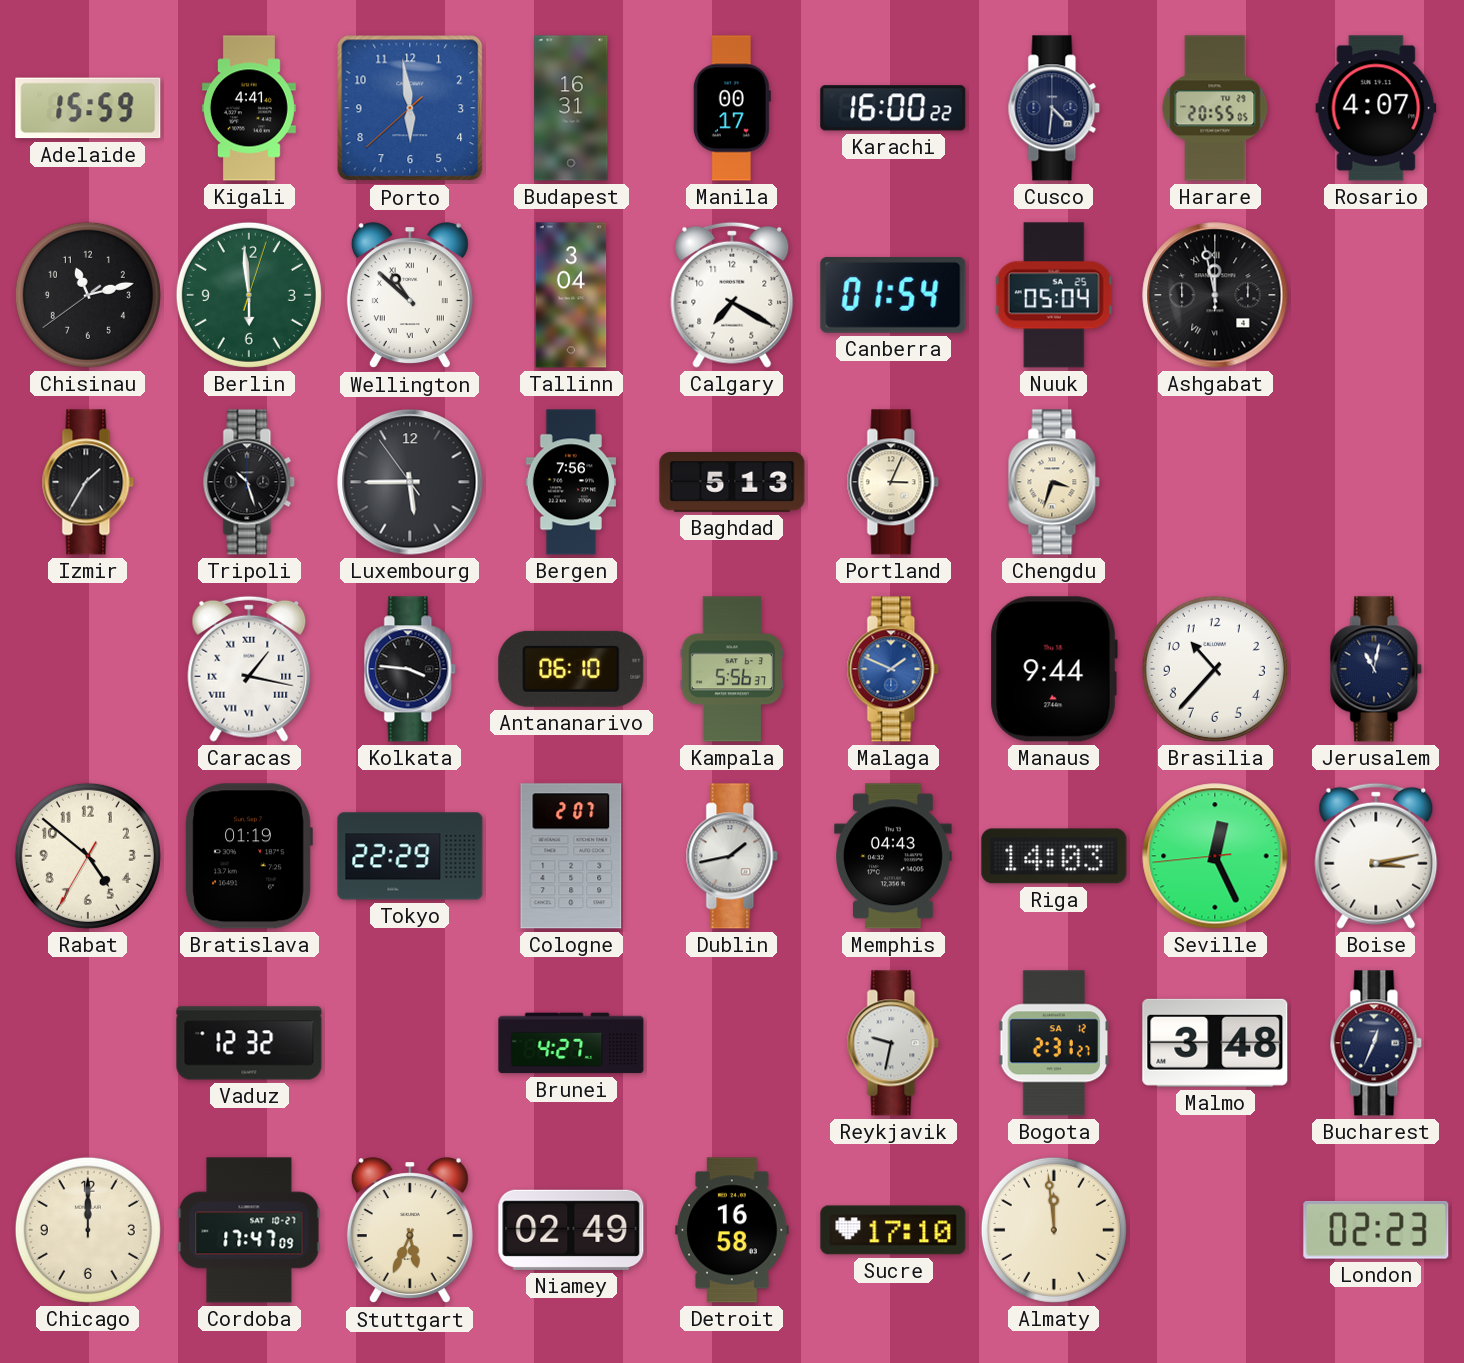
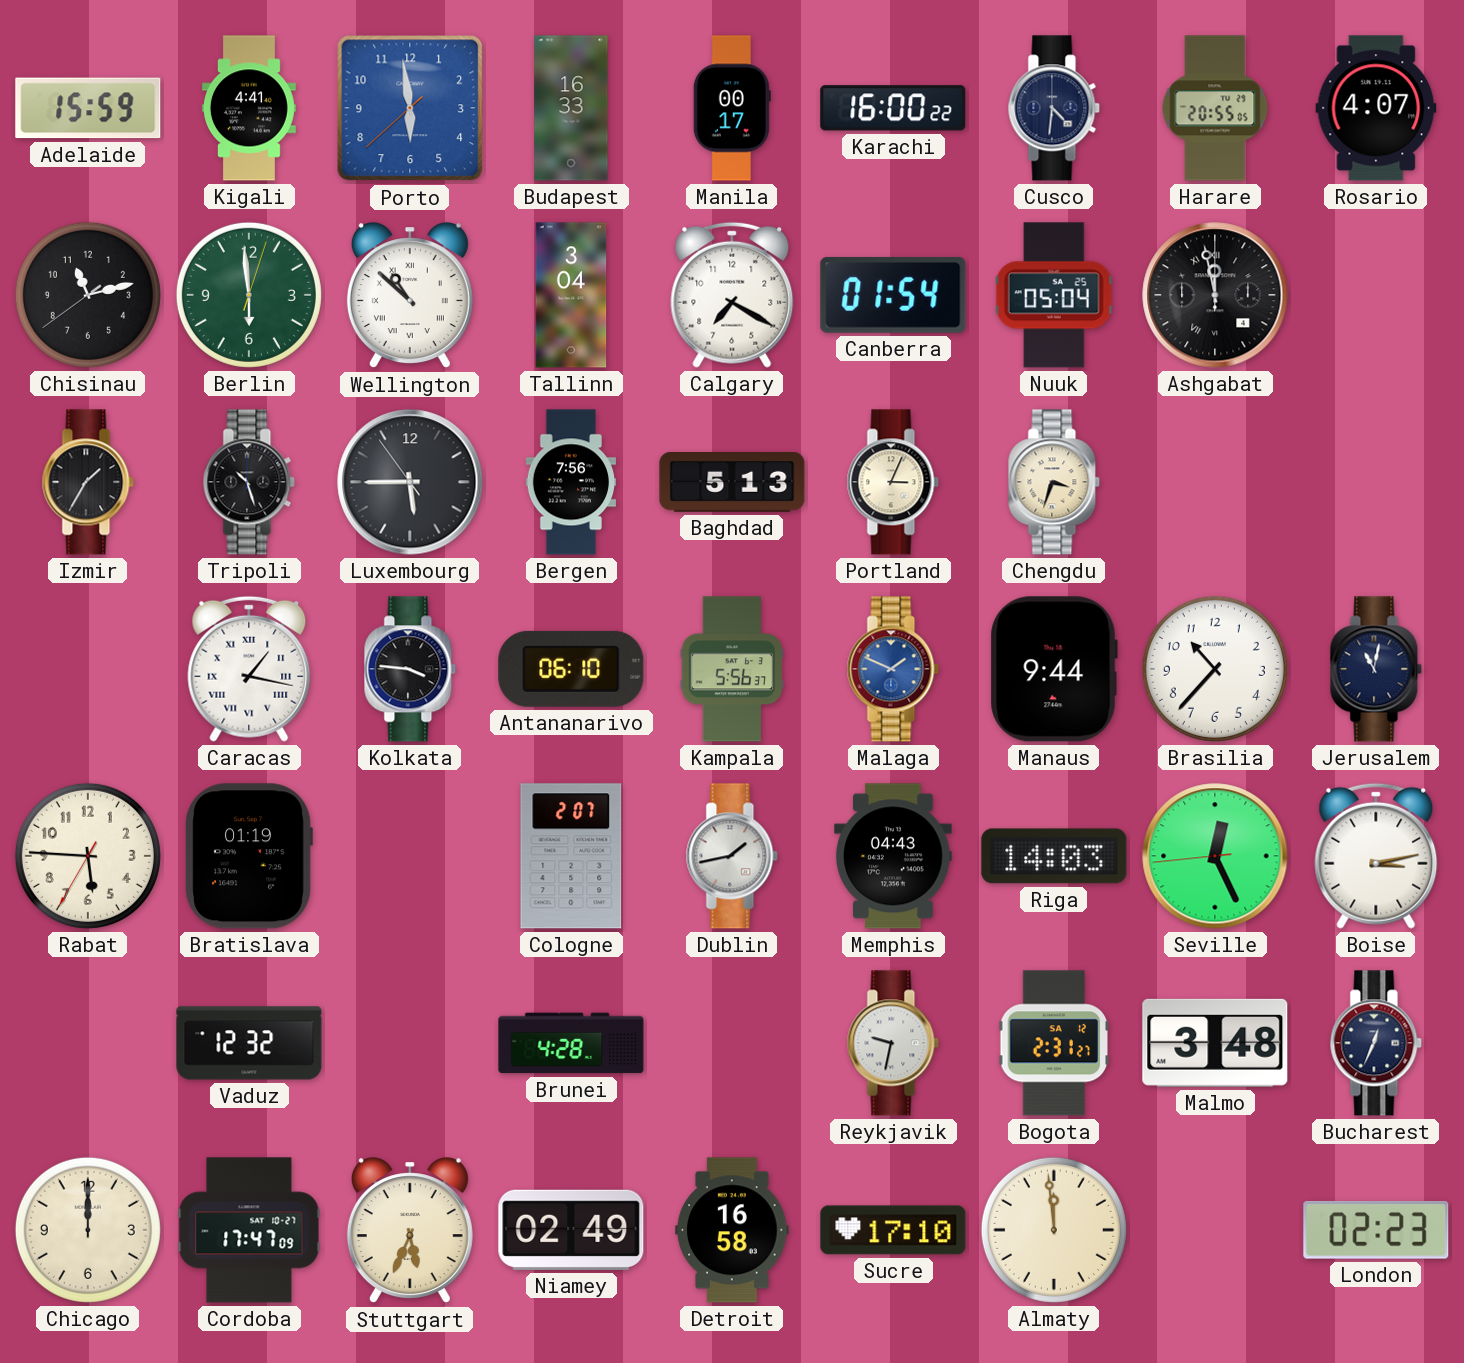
Budapest: 16:31 -> 16:33
Rabat: 4:51 -> 5:45
Tokyo: 22:29 -> none
Brunei: 4:27 -> 4:28
